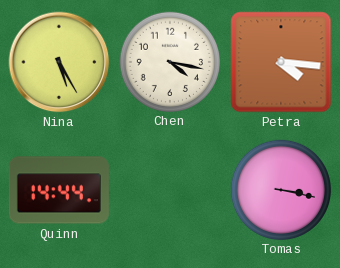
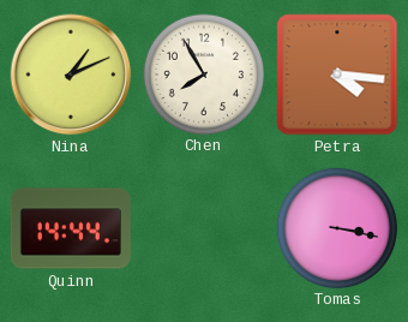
Nina: 5:25 -> 1:11
Chen: 4:17 -> 7:55
